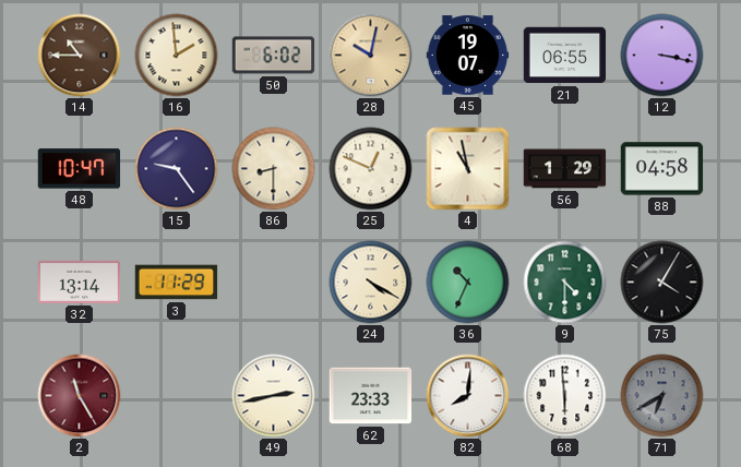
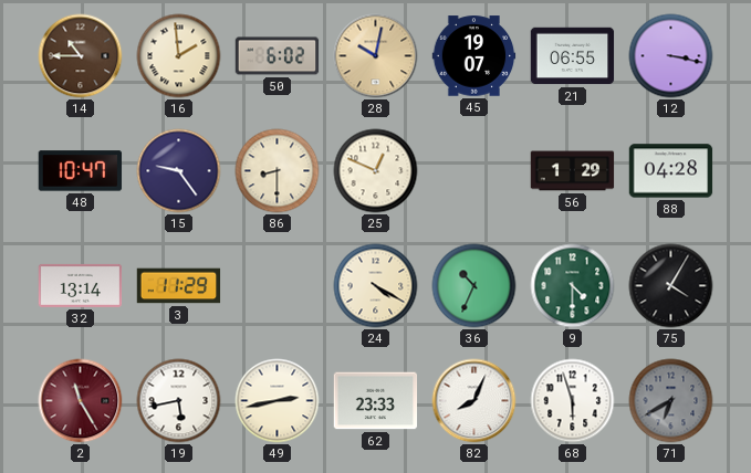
4: 10:58 -> none
88: 04:58 -> 04:28
19: none -> 5:43
82: 8:01 -> 8:04
68: 5:59 -> 5:57
